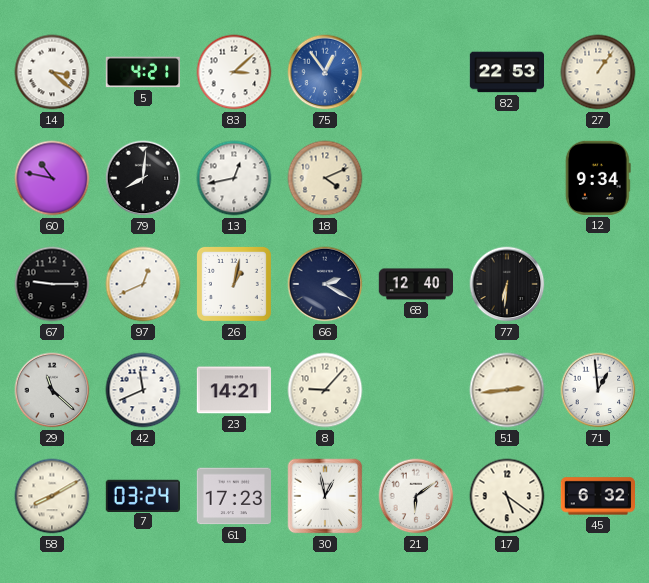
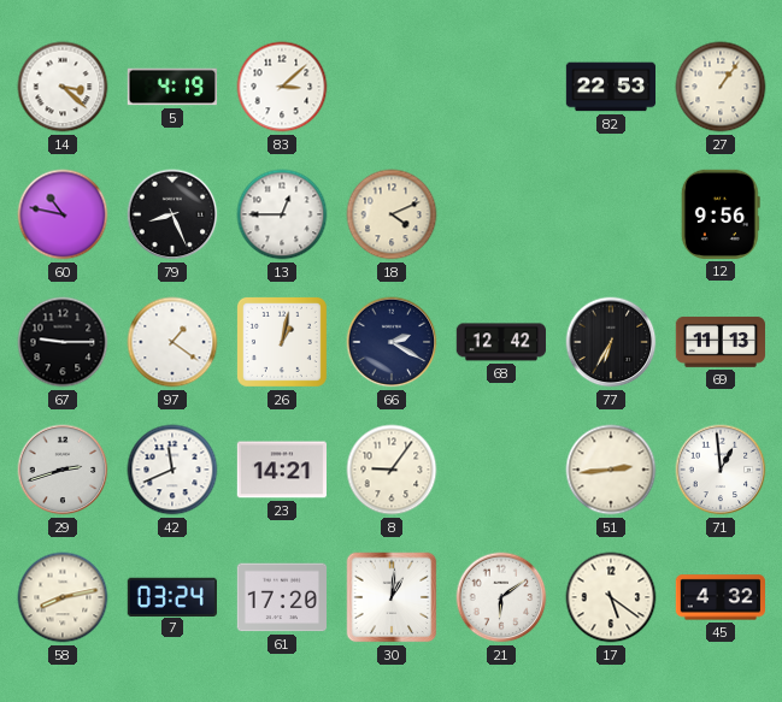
5: 4:21 -> 4:19
75: 12:54 -> none
79: 8:01 -> 8:26
13: 12:43 -> 12:45
12: 9:34 -> 9:56
97: 12:41 -> 1:21
68: 12:40 -> 12:42
77: 6:31 -> 6:35
69: none -> 11:13
29: 11:22 -> 2:42
8: 9:07 -> 9:06
58: 8:10 -> 8:13
61: 17:23 -> 17:20
30: 12:58 -> 1:01
45: 6:32 -> 4:32
